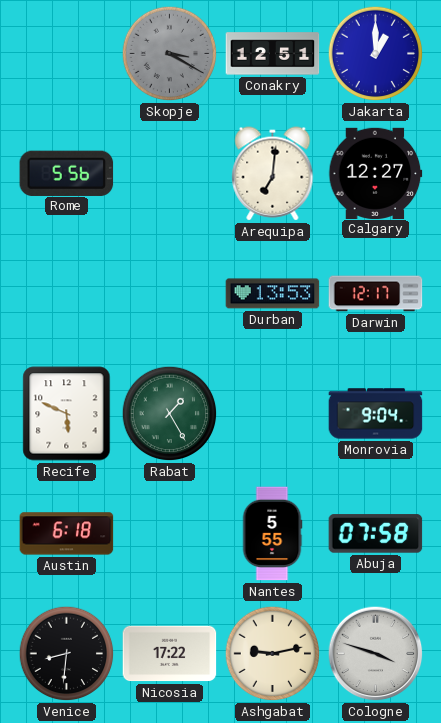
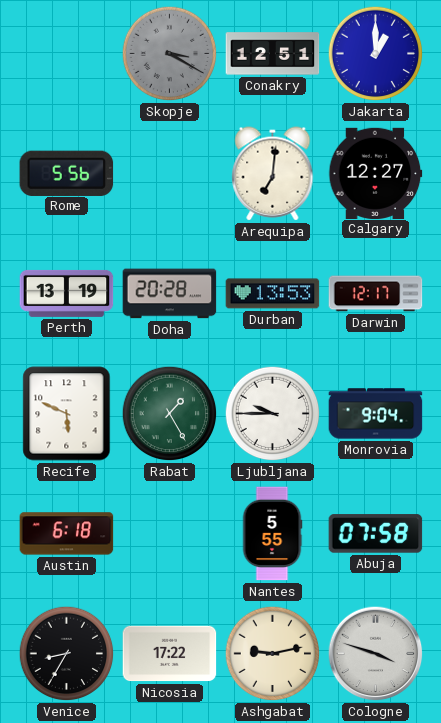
Perth: none -> 13:19
Doha: none -> 20:28
Ljubljana: none -> 9:45
Venice: 8:31 -> 8:35
